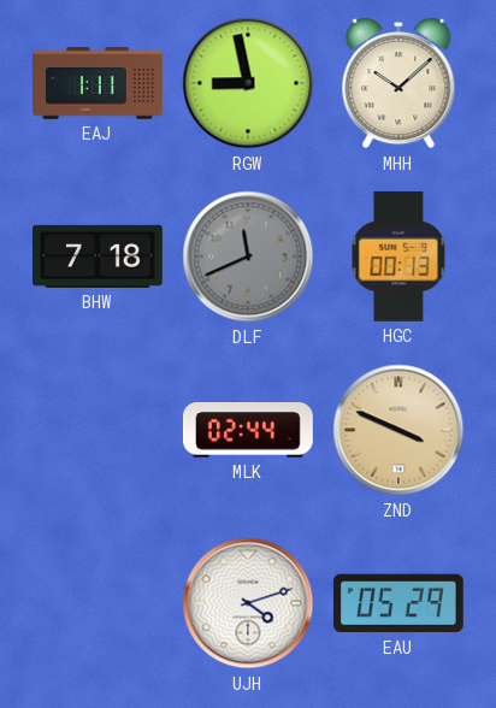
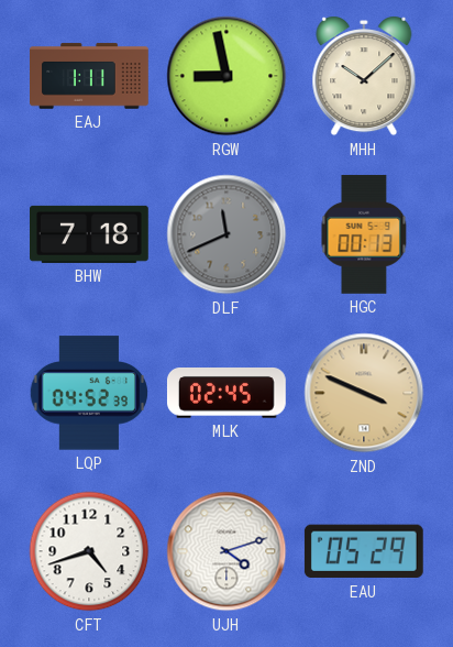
LQP: none -> 04:52
MLK: 02:44 -> 02:45
CFT: none -> 4:42
